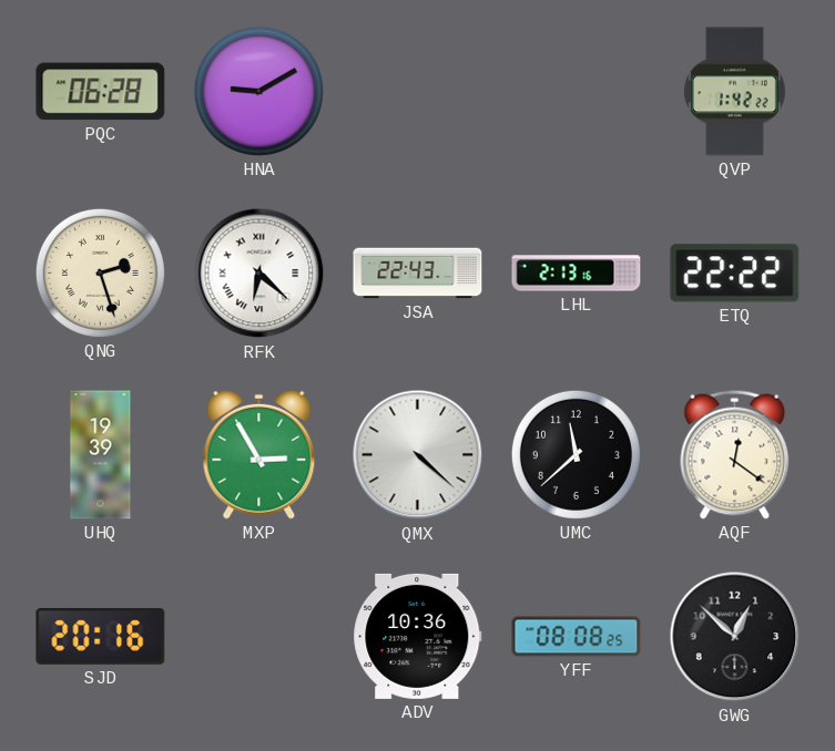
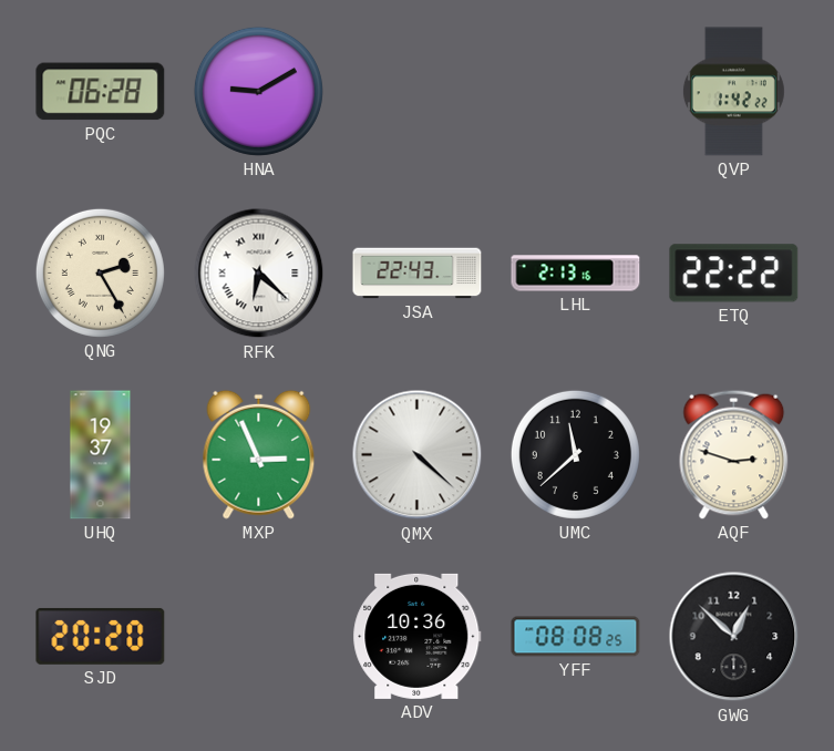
QNG: 2:27 -> 2:25
UHQ: 19:39 -> 19:37
MXP: 2:55 -> 2:56
AQF: 12:21 -> 2:48
SJD: 20:16 -> 20:20
